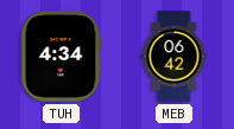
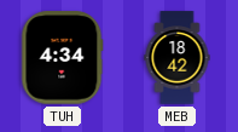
MEB: 06:42 -> 18:42
